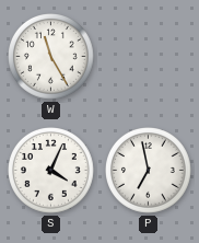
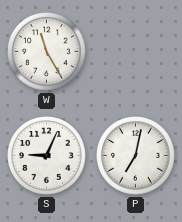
S: 4:04 -> 9:04
P: 6:58 -> 7:02
